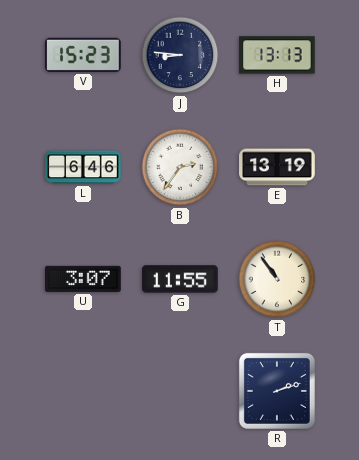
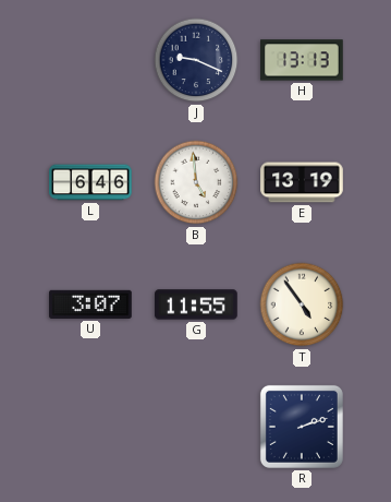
V: 15:23 -> none
J: 8:46 -> 9:19
B: 2:36 -> 4:59
T: 10:54 -> 4:54
